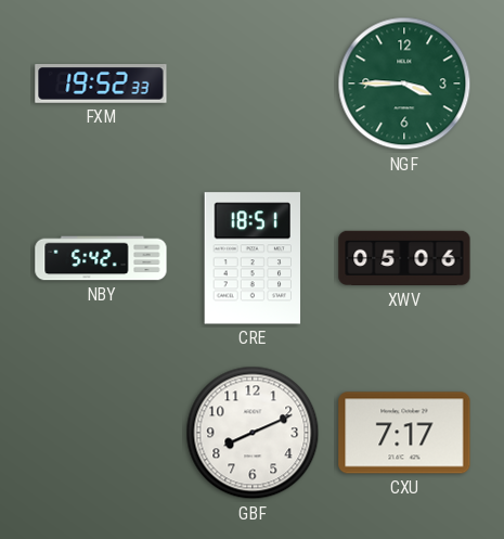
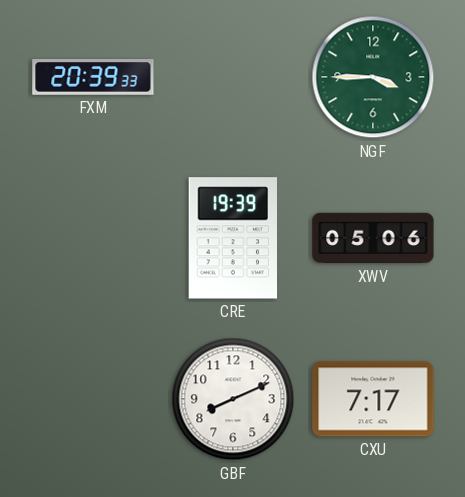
FXM: 19:52 -> 20:39
NBY: 5:42 -> none
CRE: 18:51 -> 19:39
